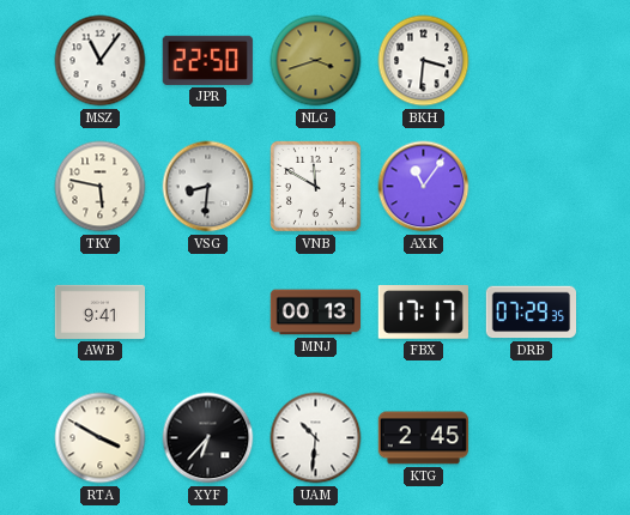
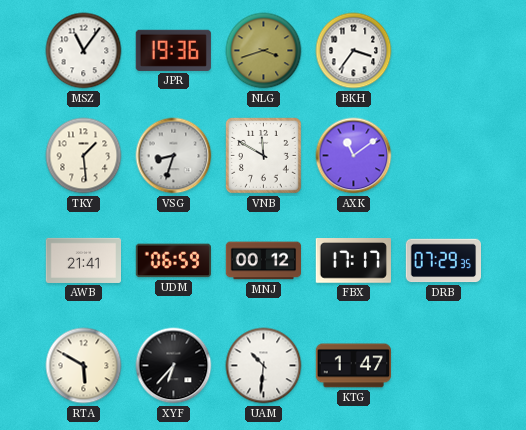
JPR: 22:50 -> 19:36
BKH: 3:31 -> 3:36
TKY: 5:47 -> 1:29
VSG: 8:31 -> 8:33
AXK: 11:06 -> 11:09
AWB: 9:41 -> 21:41
UDM: none -> 06:59
MNJ: 00:13 -> 00:12
RTA: 3:50 -> 5:50
KTG: 2:45 -> 1:47
